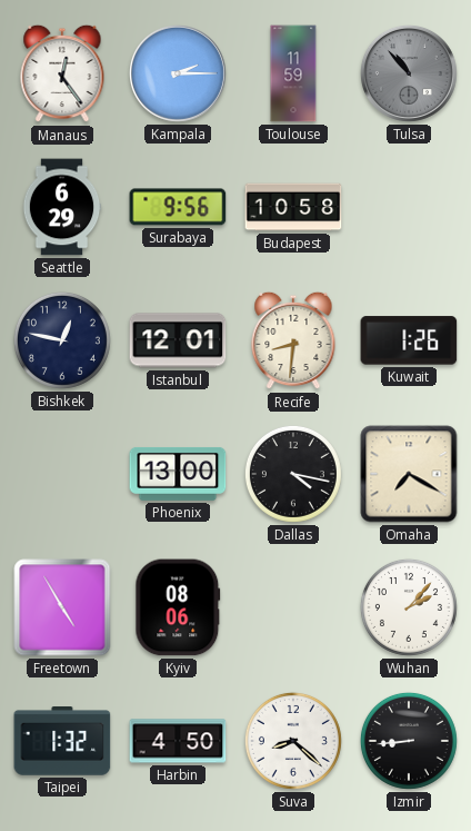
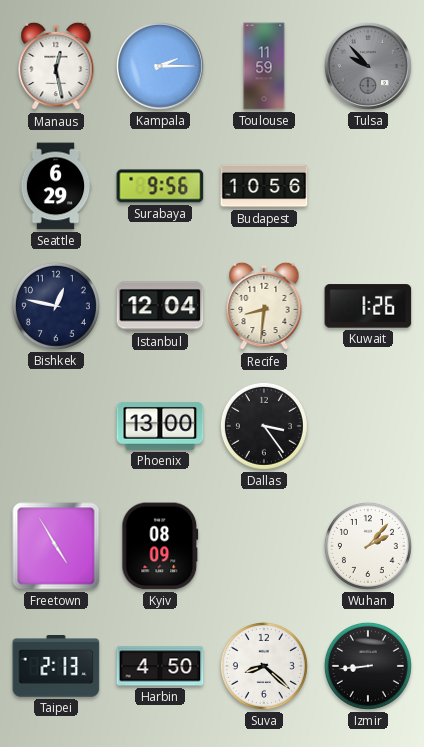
Manaus: 12:24 -> 12:28
Tulsa: 10:53 -> 9:53
Budapest: 10:58 -> 10:56
Istanbul: 12:01 -> 12:04
Dallas: 4:17 -> 3:24
Omaha: 7:20 -> none
Kyiv: 08:06 -> 08:09
Taipei: 1:32 -> 2:13
